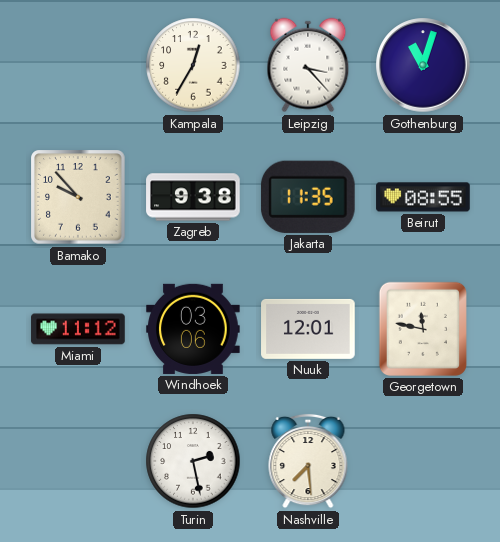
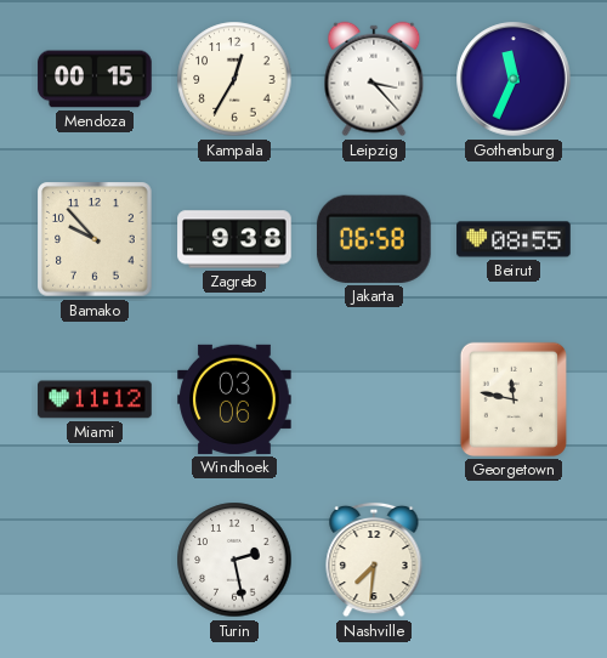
Mendoza: none -> 00:15
Gothenburg: 11:03 -> 11:34
Jakarta: 11:35 -> 06:58
Nuuk: 12:01 -> none
Nashville: 7:29 -> 7:31
